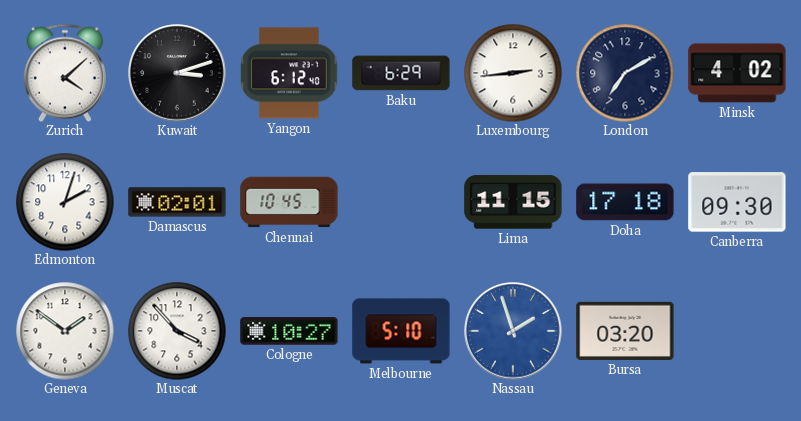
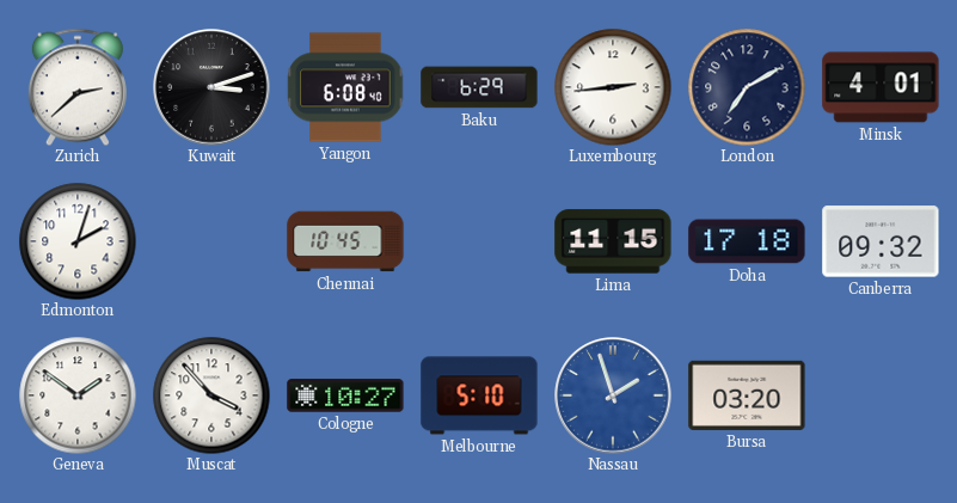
Zurich: 4:08 -> 2:38
Yangon: 6:12 -> 6:08
Minsk: 4:02 -> 4:01
Damascus: 02:01 -> none
Canberra: 09:30 -> 09:32
